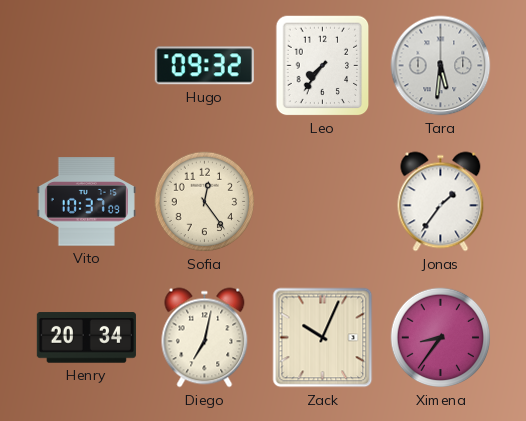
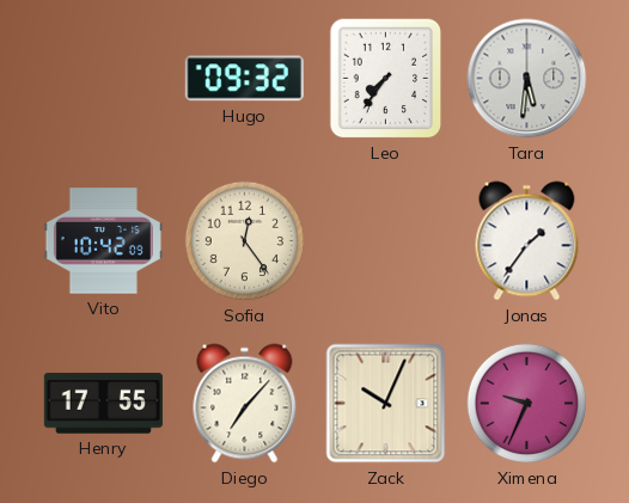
Vito: 10:37 -> 10:42
Henry: 20:34 -> 17:55
Diego: 7:02 -> 7:07
Ximena: 8:36 -> 9:34
